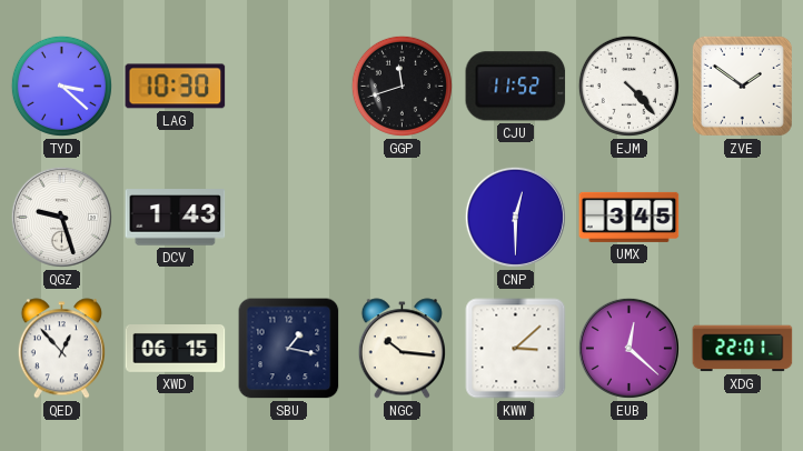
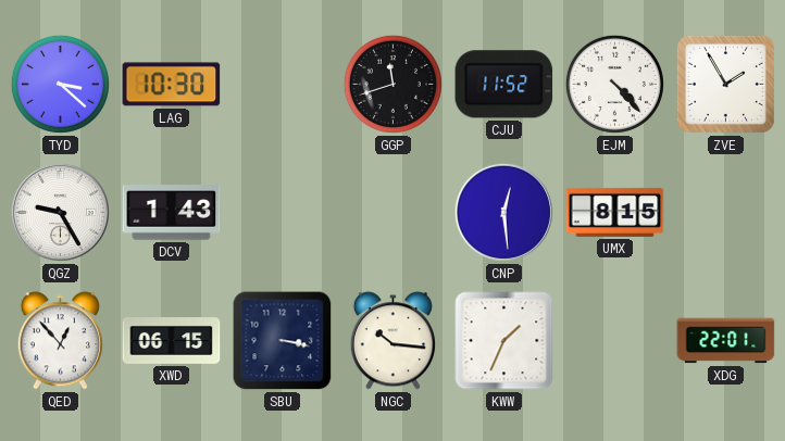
ZVE: 1:51 -> 1:55
QGZ: 9:27 -> 9:25
CNP: 12:30 -> 12:29
UMX: 3:45 -> 8:15
SBU: 1:17 -> 3:17
KWW: 3:08 -> 1:34
EUB: 12:22 -> none
